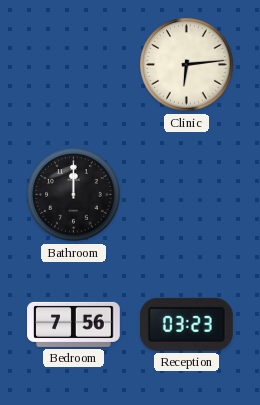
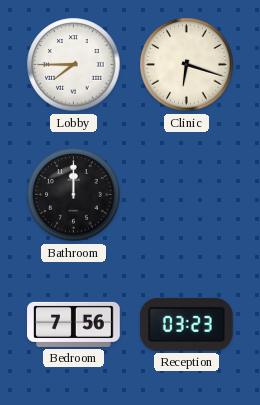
Lobby: none -> 7:45
Clinic: 6:14 -> 6:18
